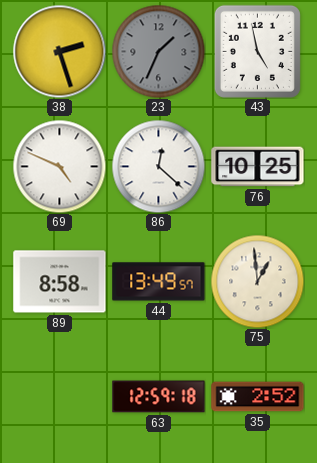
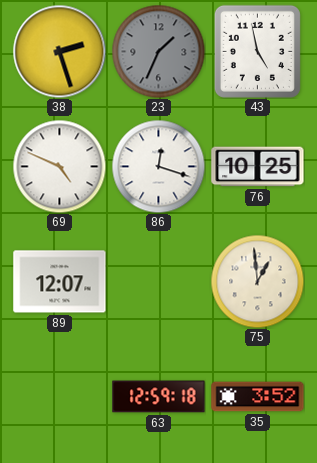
86: 12:22 -> 12:18
89: 8:58 -> 12:07
44: 13:49 -> none
35: 2:52 -> 3:52
